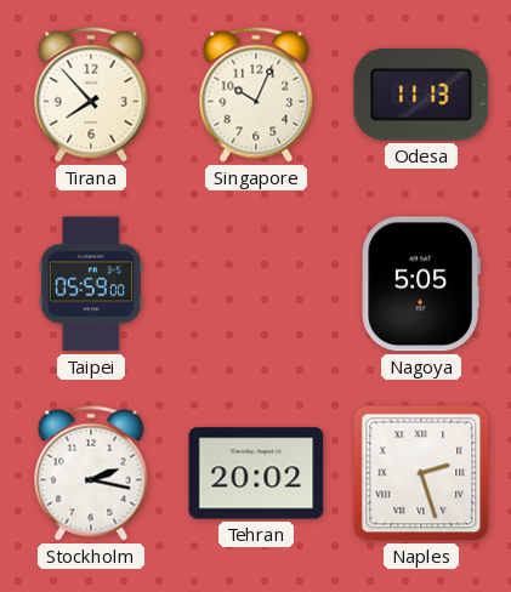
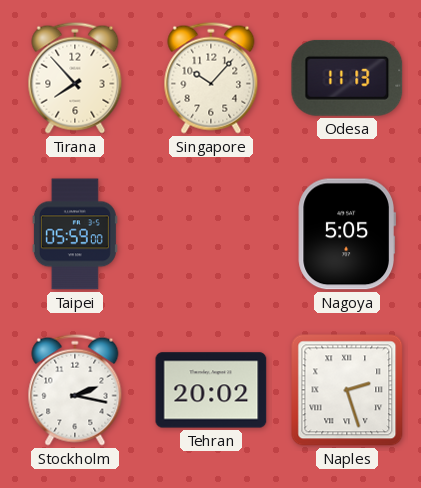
Singapore: 10:04 -> 10:07
